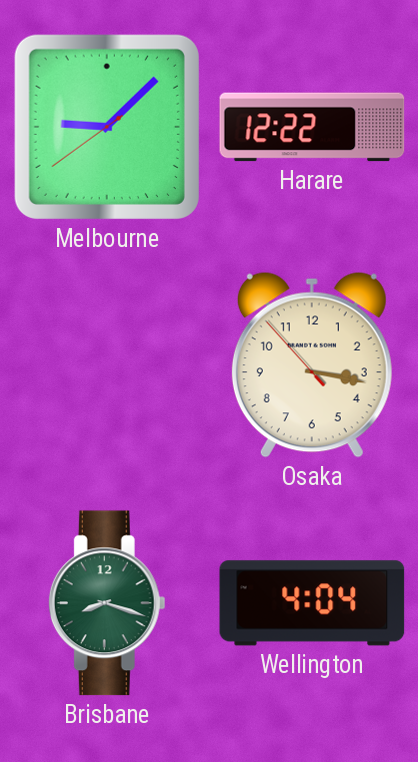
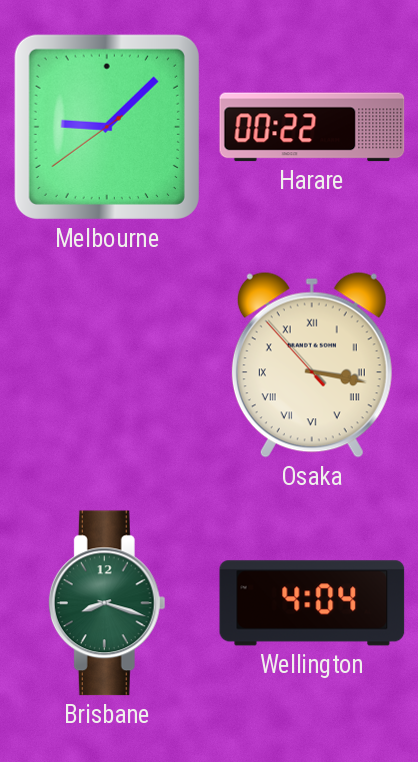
Harare: 12:22 -> 00:22
Osaka numerals: Arabic -> Roman
